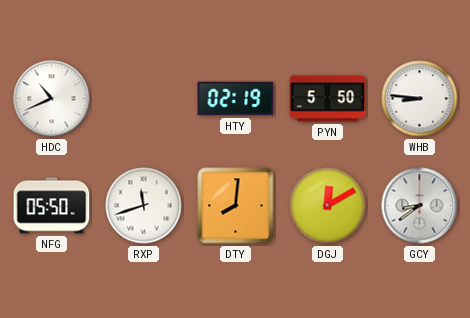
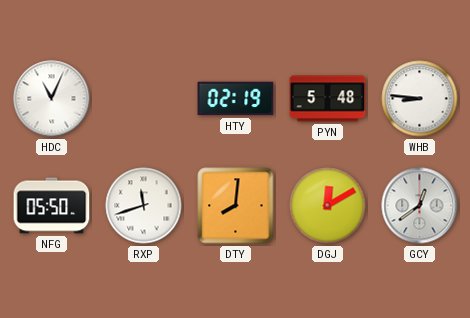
HDC: 10:41 -> 11:04
PYN: 5:50 -> 5:48
GCY: 8:39 -> 12:39
